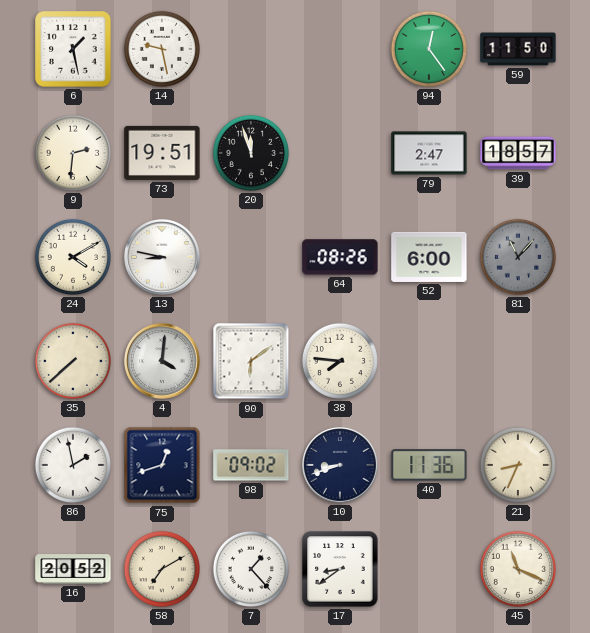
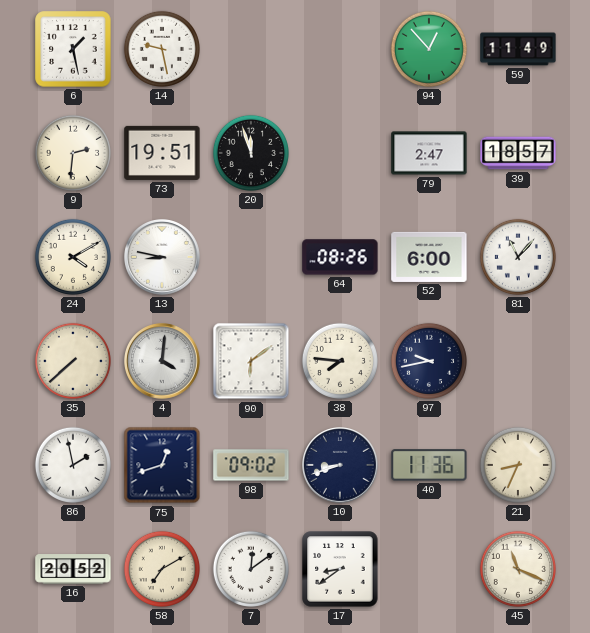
94: 12:24 -> 12:53
59: 11:50 -> 11:49
81 dial: grey -> white
97: none -> 9:43
7: 1:23 -> 12:09
